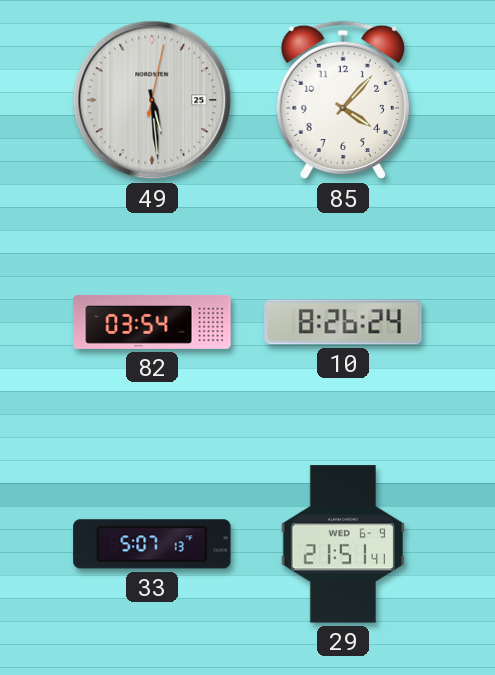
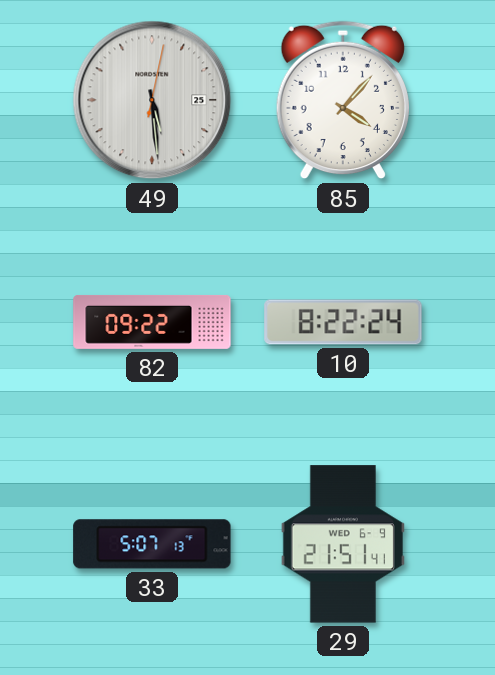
82: 03:54 -> 09:22
10: 8:26 -> 8:22
